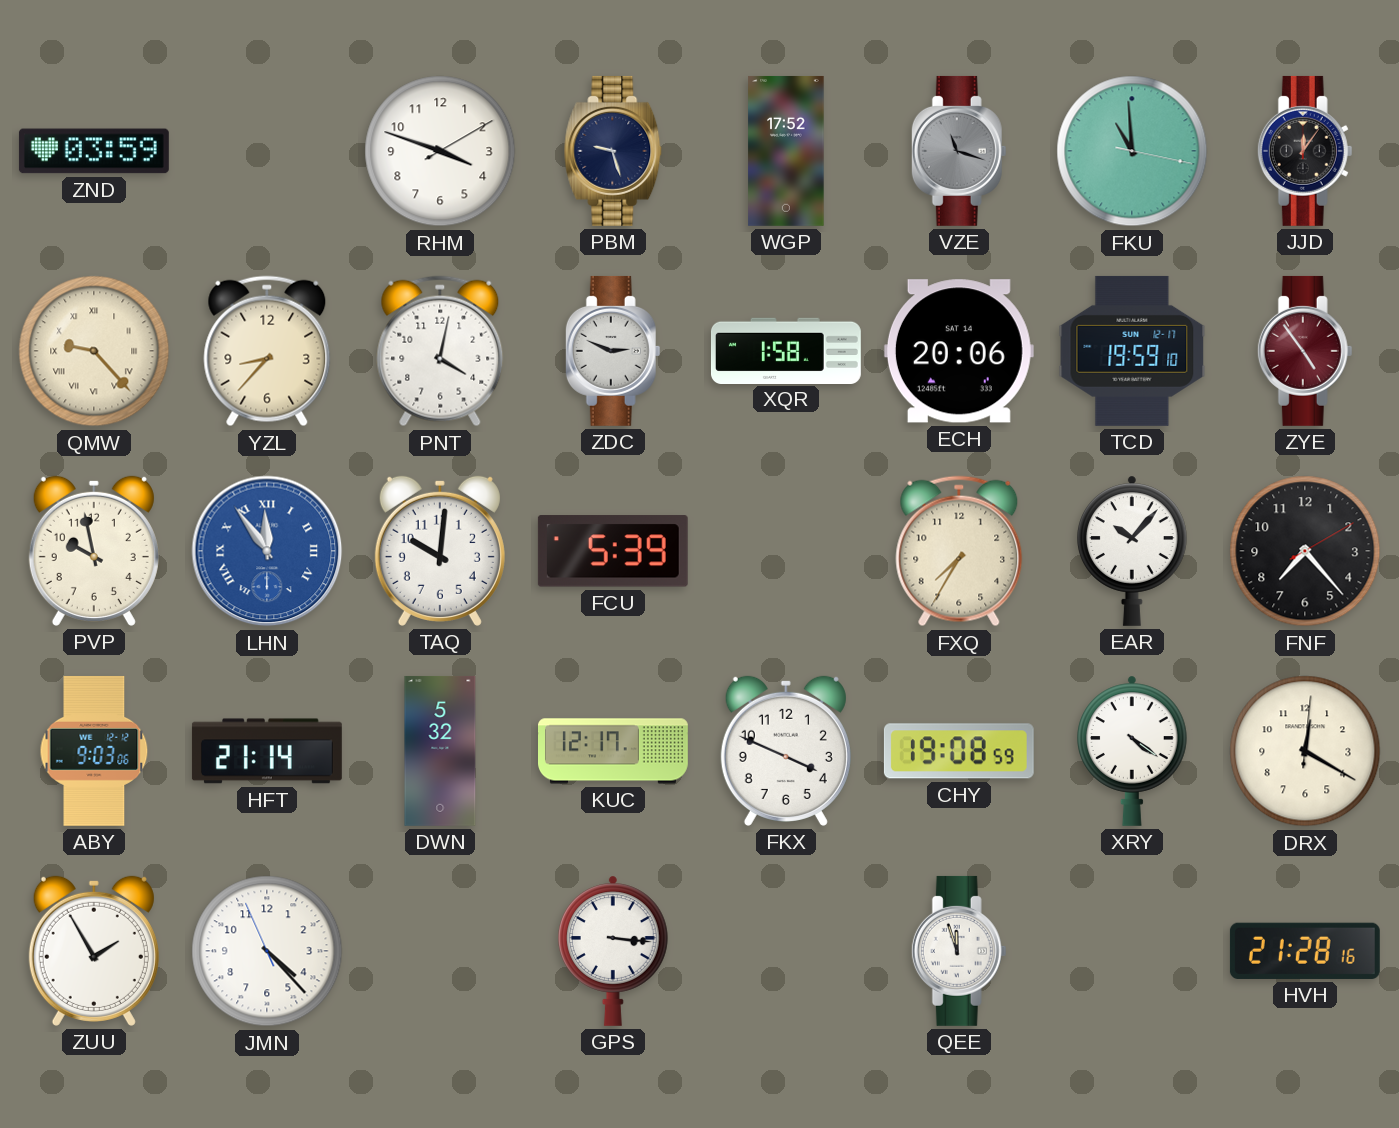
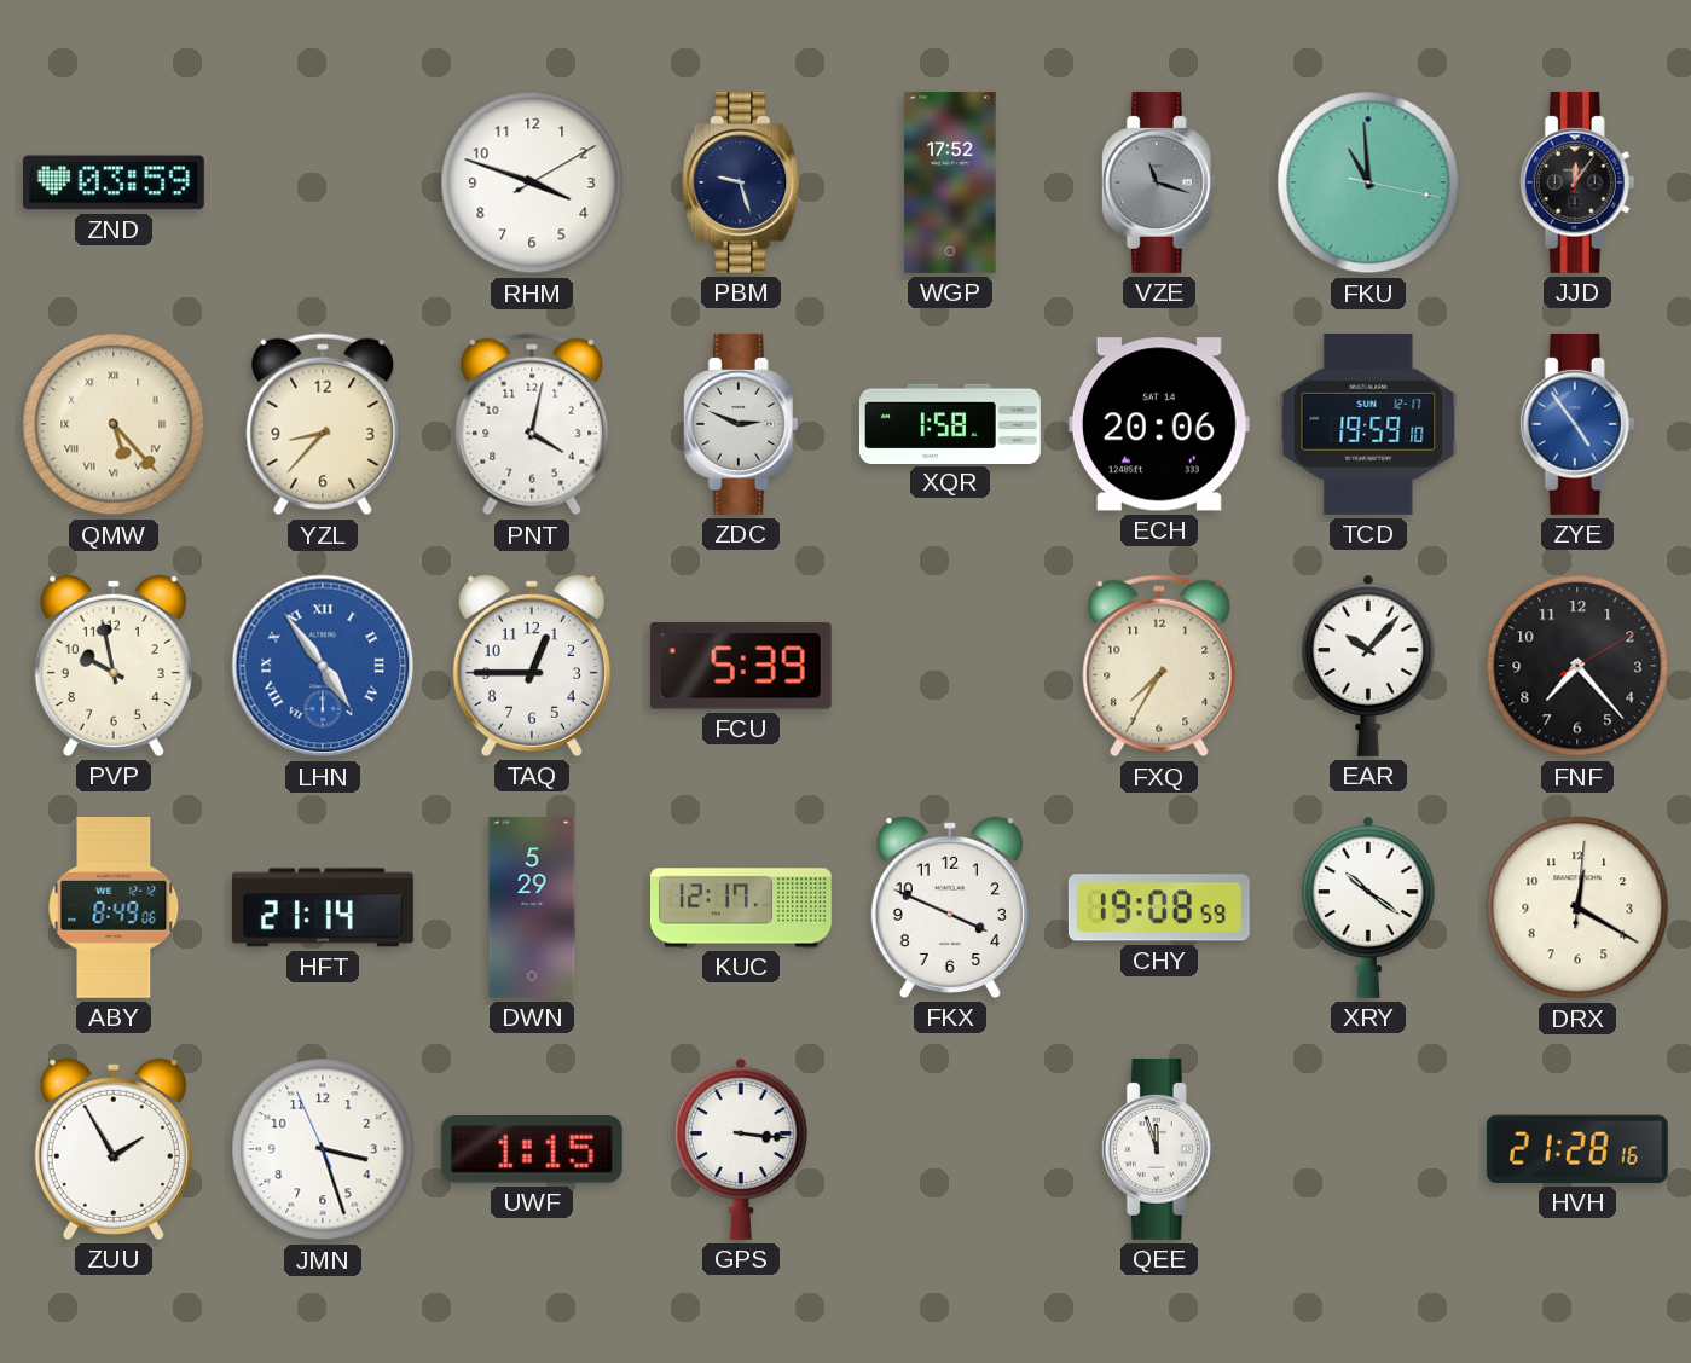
QMW: 9:23 -> 5:23
ZYE dial: burgundy -> blue
LHN: 11:54 -> 4:54
TAQ: 10:01 -> 12:45
ABY: 9:03 -> 8:49
DWN: 5:32 -> 5:29
XRY: 4:21 -> 10:21
JMN: 4:22 -> 3:26
UWF: none -> 1:15
